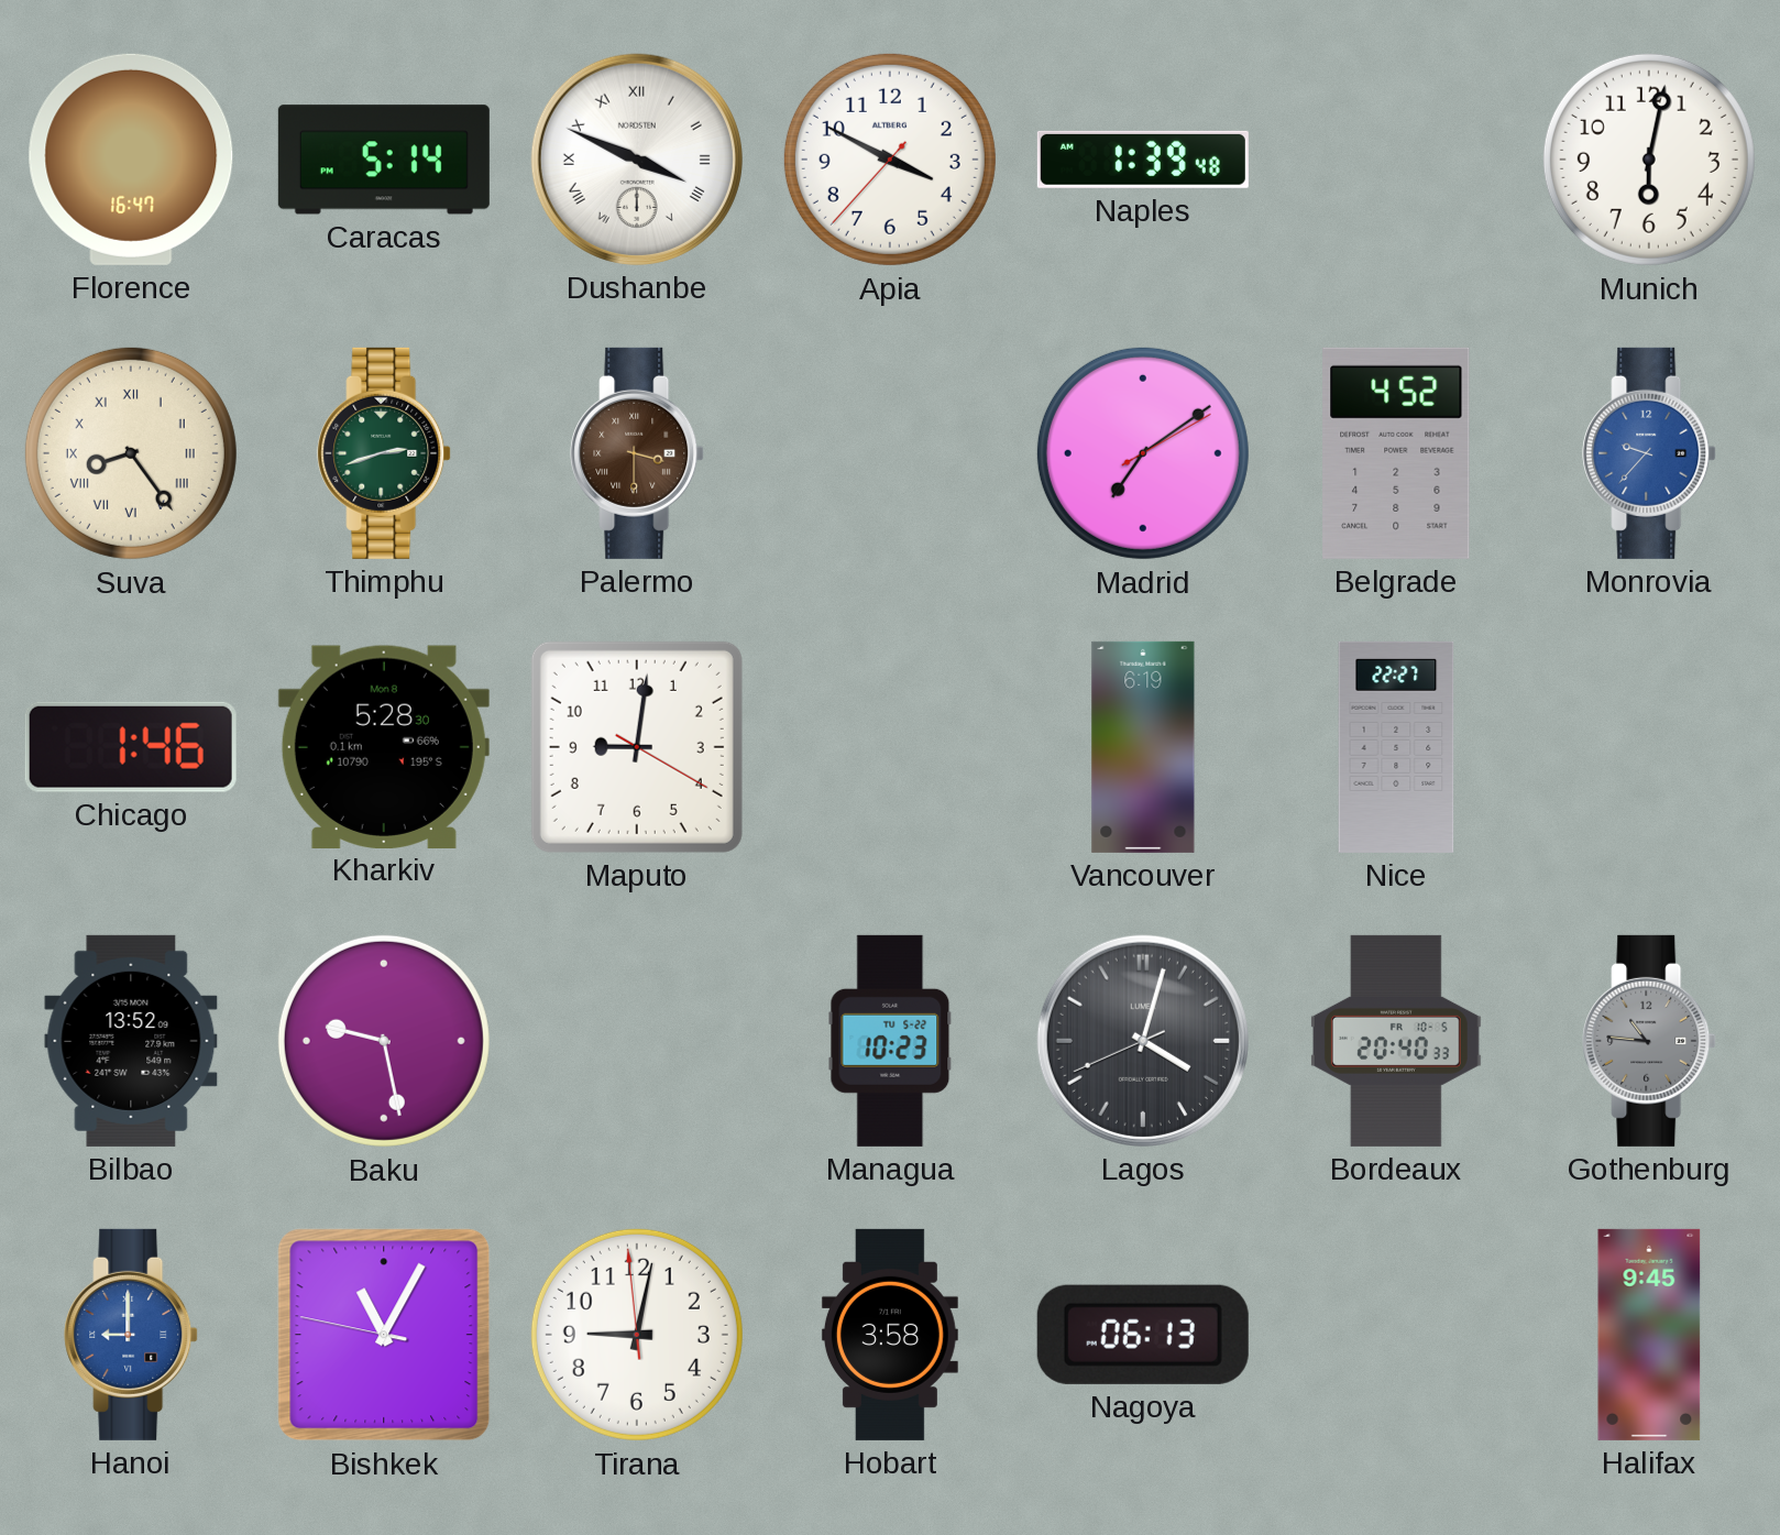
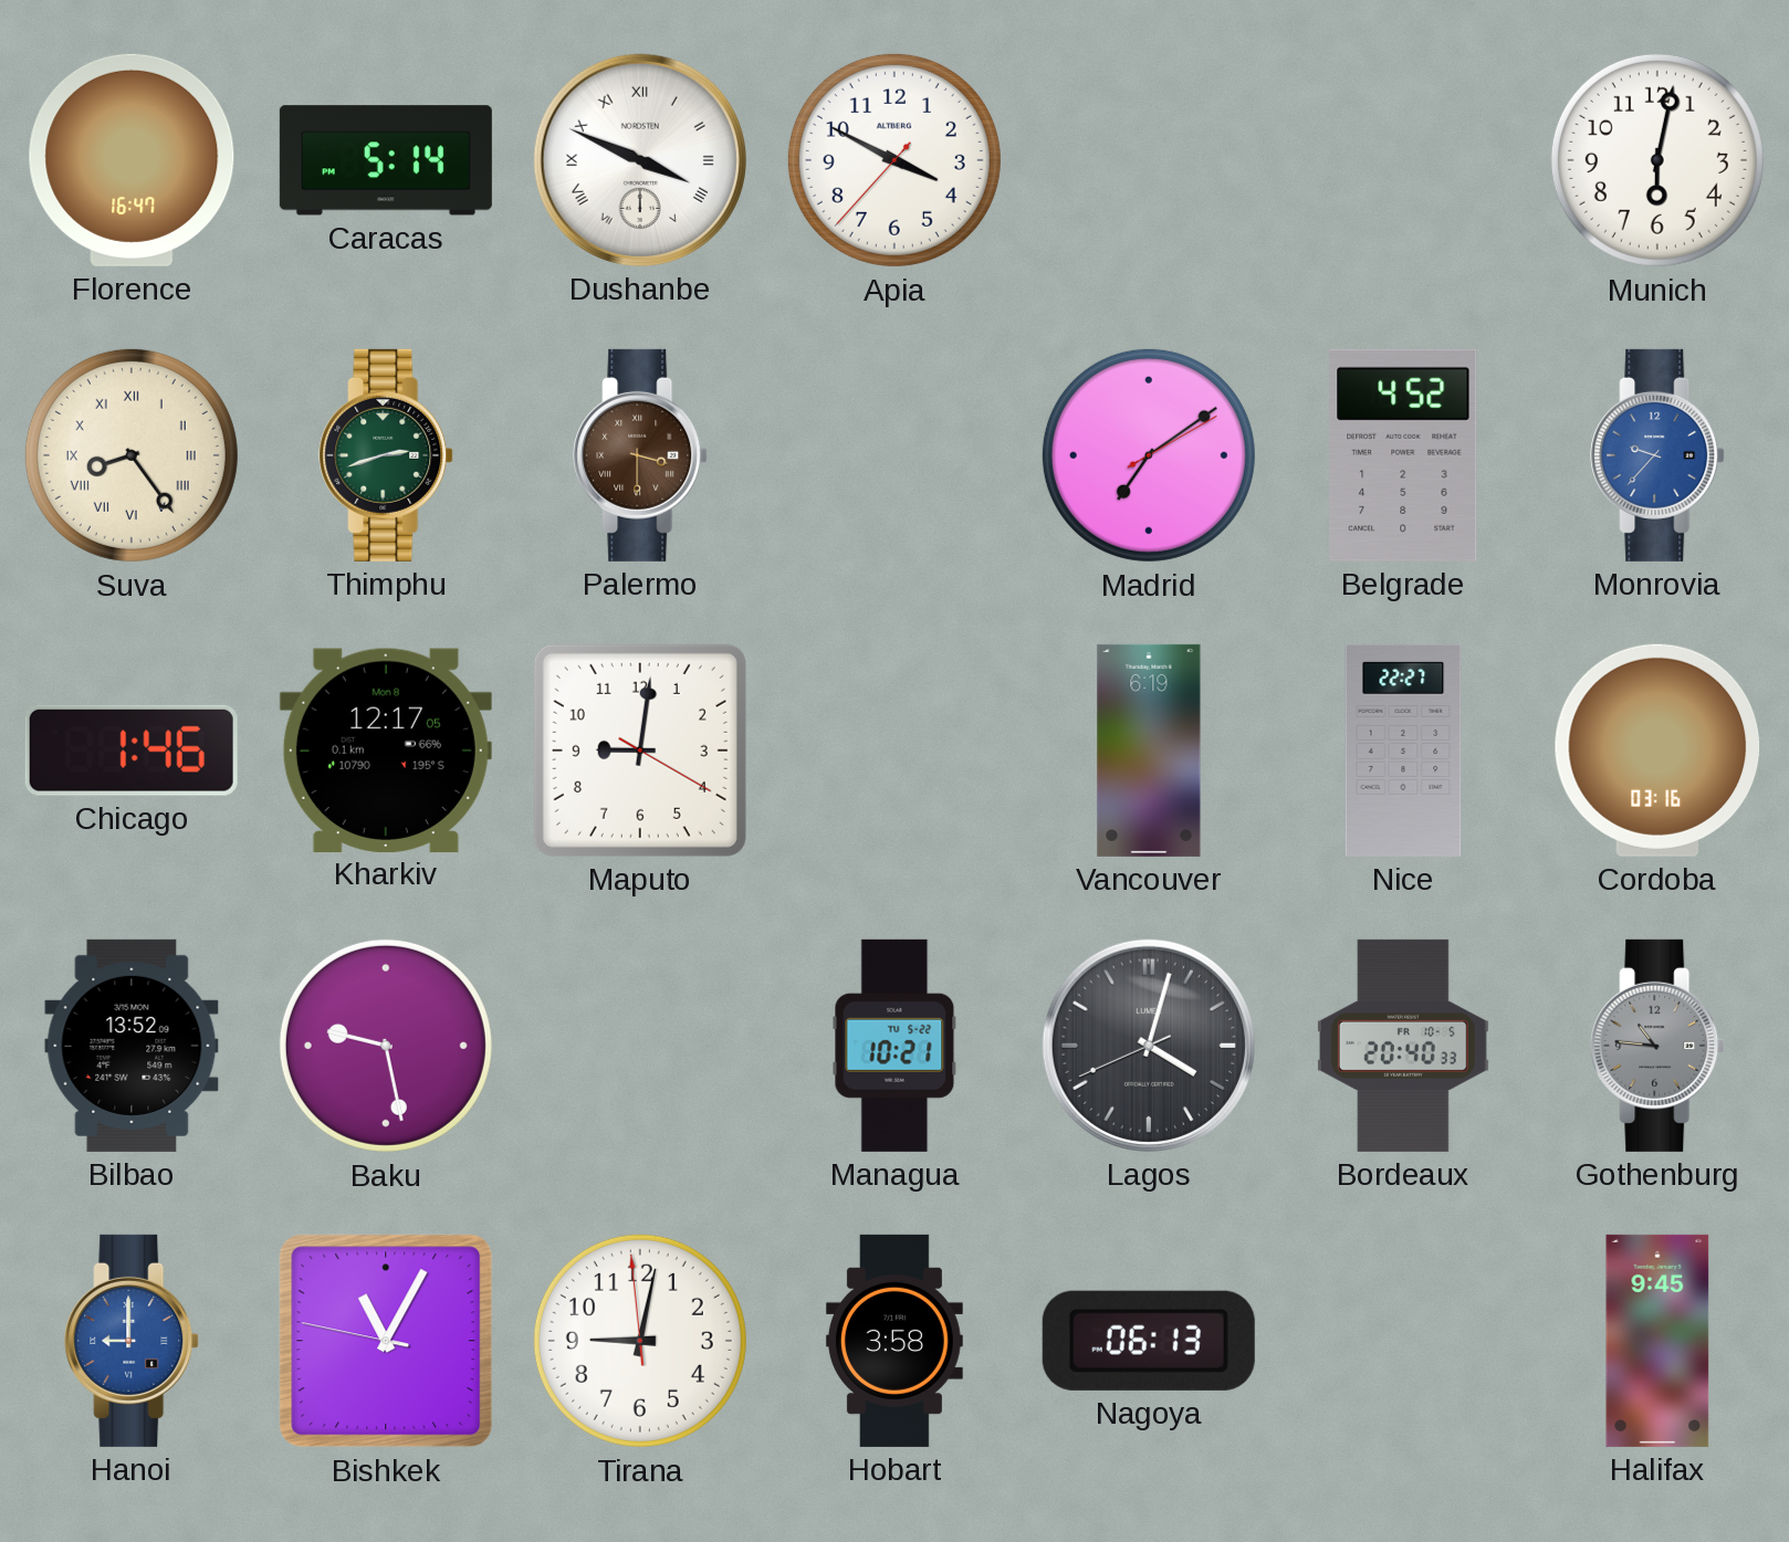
Naples: 1:39 -> none
Kharkiv: 5:28 -> 12:17
Cordoba: none -> 03:16
Managua: 10:23 -> 10:21
